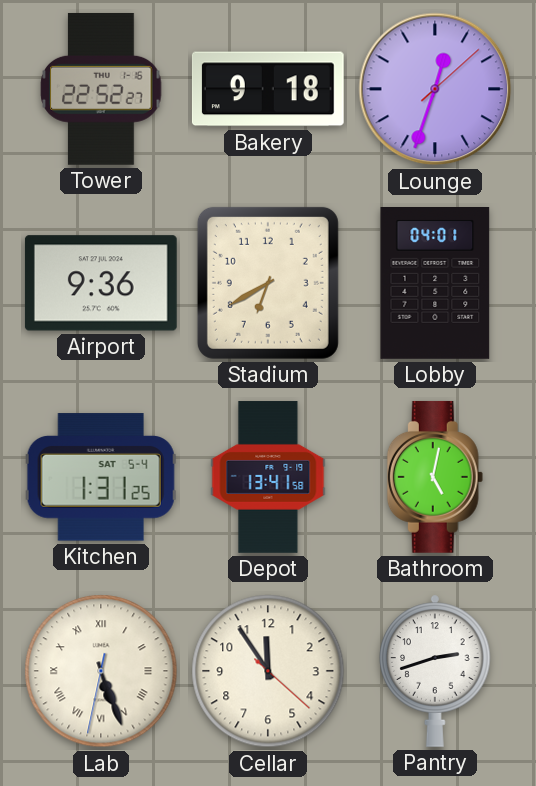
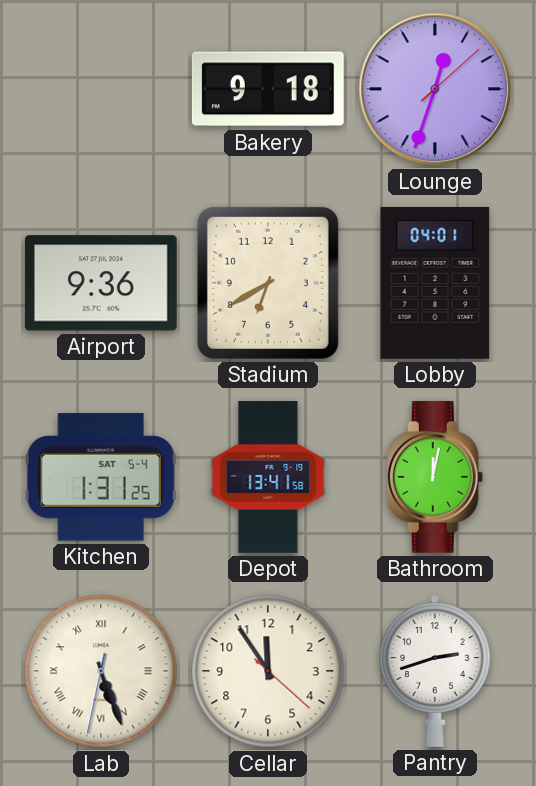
Tower: 22:52 -> none
Bathroom: 5:02 -> 12:02
